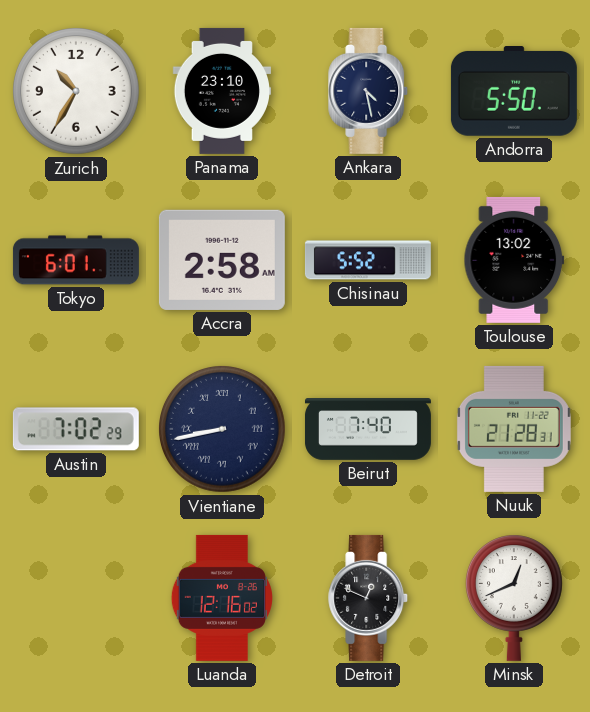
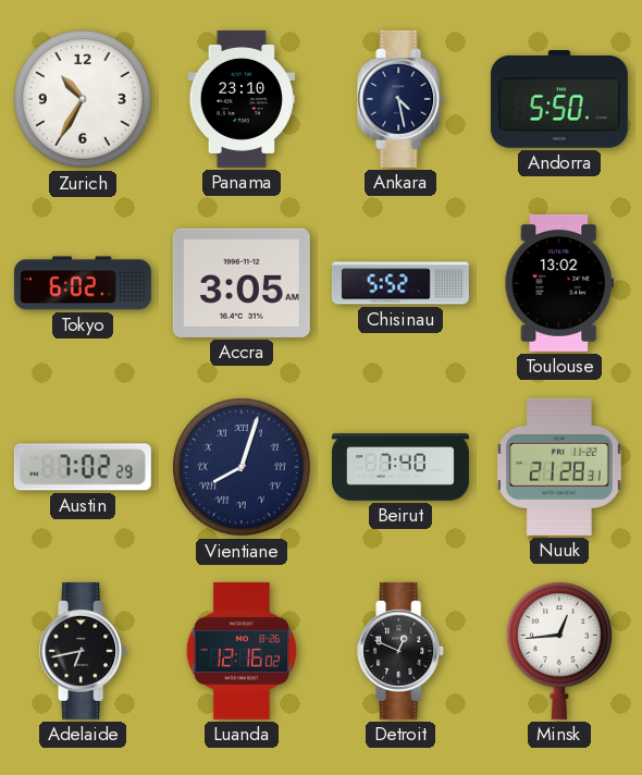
Tokyo: 6:01 -> 6:02
Accra: 2:58 -> 3:05
Vientiane: 8:43 -> 8:03
Adelaide: none -> 6:43
Minsk: 12:41 -> 12:44
